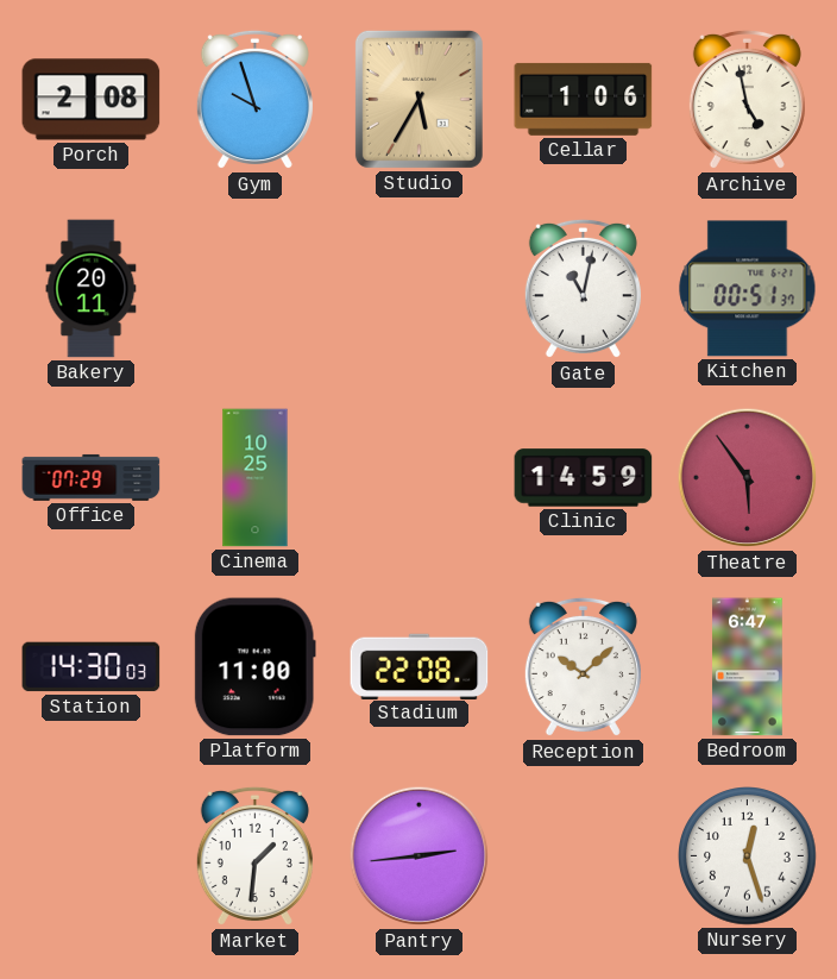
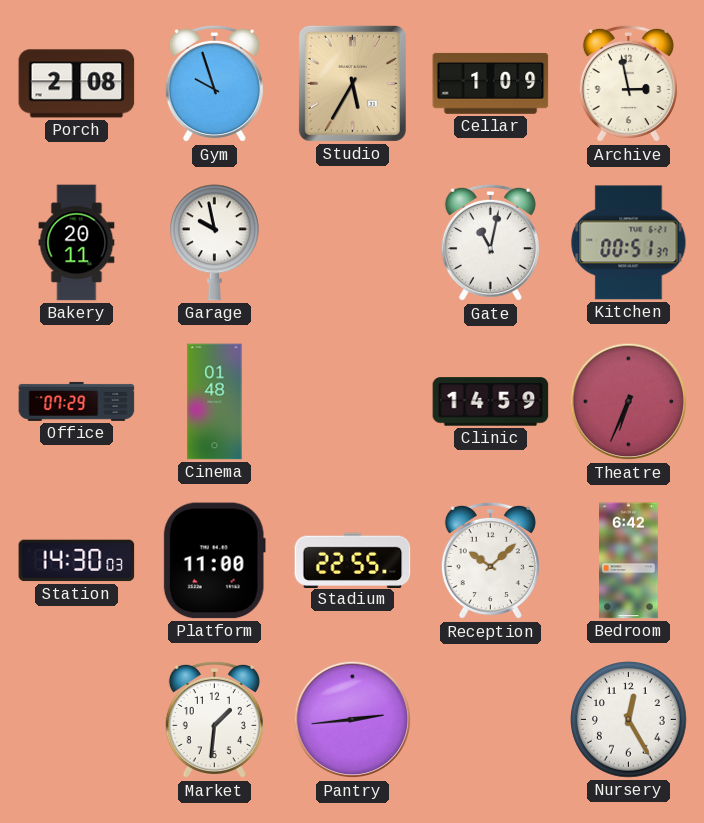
Cellar: 1:06 -> 1:09
Archive: 4:58 -> 2:58
Garage: none -> 9:58
Cinema: 10:25 -> 01:48
Theatre: 5:54 -> 6:34
Stadium: 22:08 -> 22:55
Bedroom: 6:47 -> 6:42
Nursery: 12:27 -> 12:25
